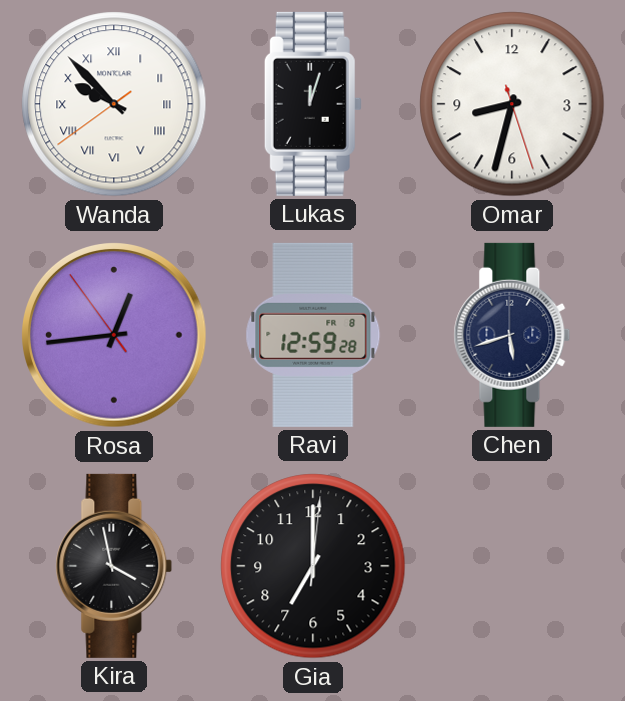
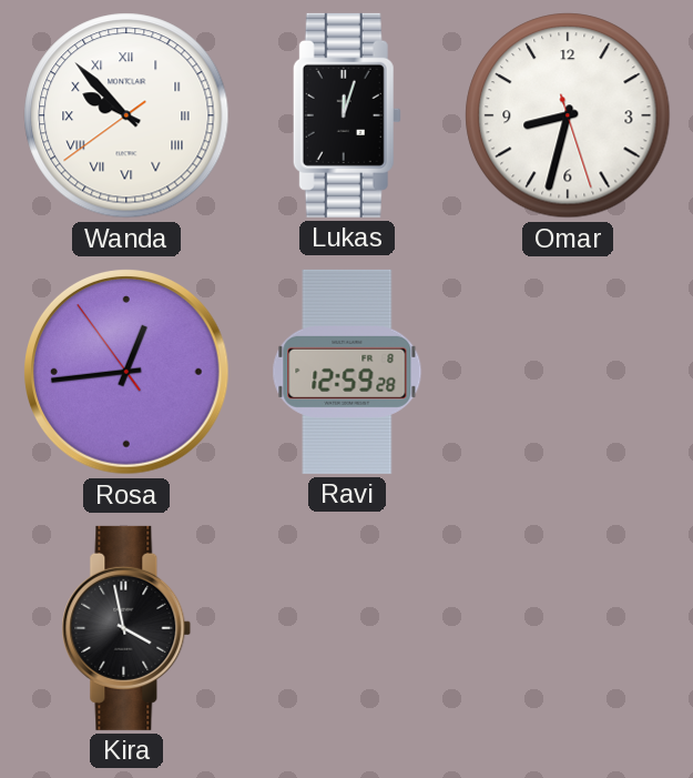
Chen: 5:42 -> none
Gia: 7:00 -> none
